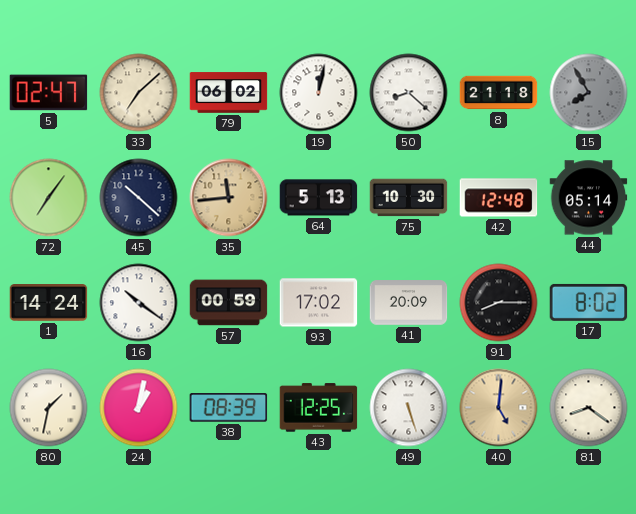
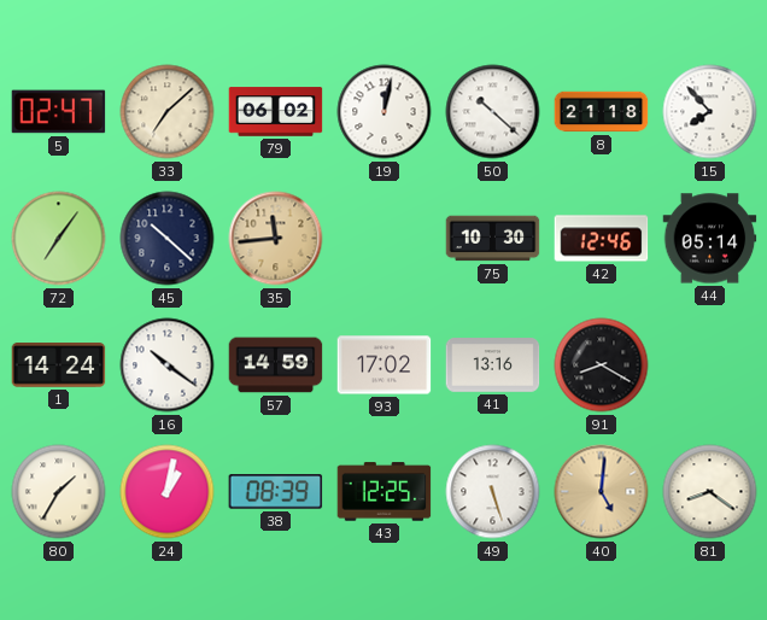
50: 8:22 -> 10:22
15: 7:55 -> 7:53
15 dial: grey -> white
64: 5:13 -> none
42: 12:48 -> 12:46
57: 00:59 -> 14:59
41: 20:09 -> 13:16
91: 8:15 -> 8:20
17: 8:02 -> none
80: 1:32 -> 1:35
